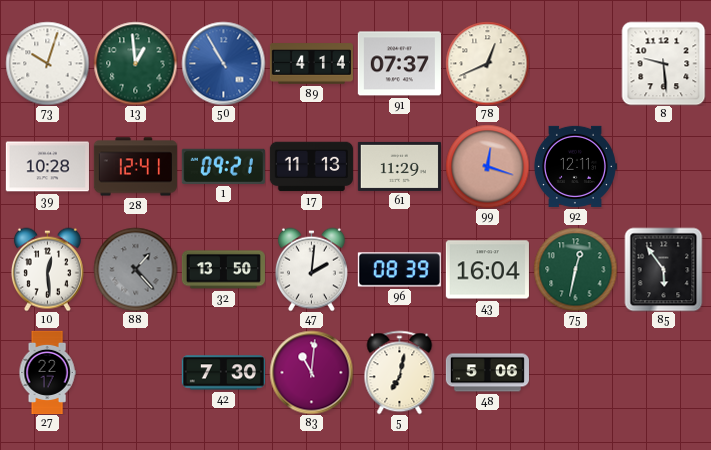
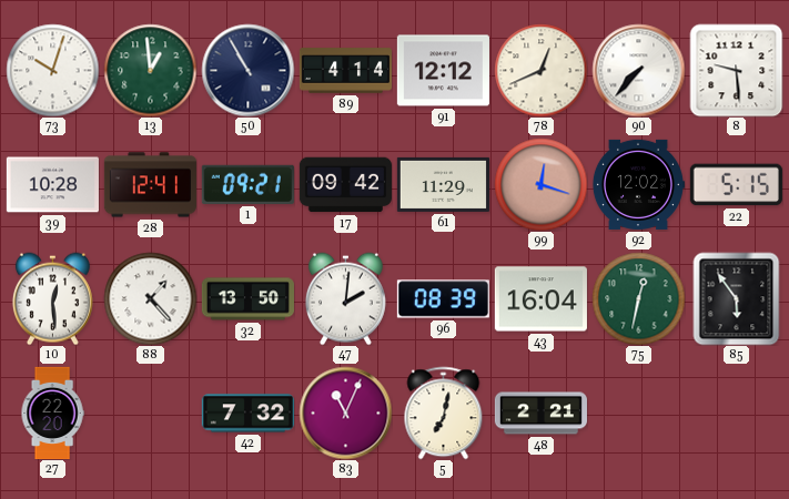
50 dial: blue -> navy
91: 07:37 -> 12:12
90: none -> 7:37
17: 11:13 -> 09:42
92: 12:11 -> 12:02
22: none -> 5:15
88 dial: grey -> white
27: 22:17 -> 22:20
42: 7:30 -> 7:32
83: 11:01 -> 11:04
48: 5:06 -> 2:21
